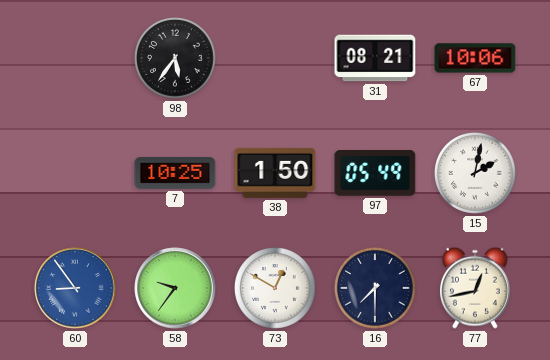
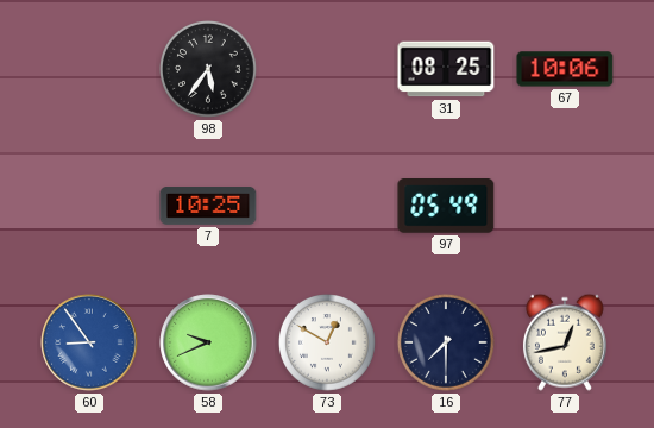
31: 08:21 -> 08:25
38: 1:50 -> none
15: 2:02 -> none
58: 9:36 -> 9:41
